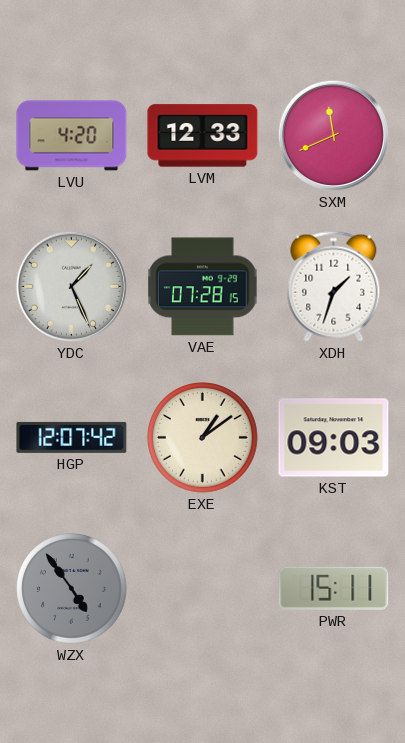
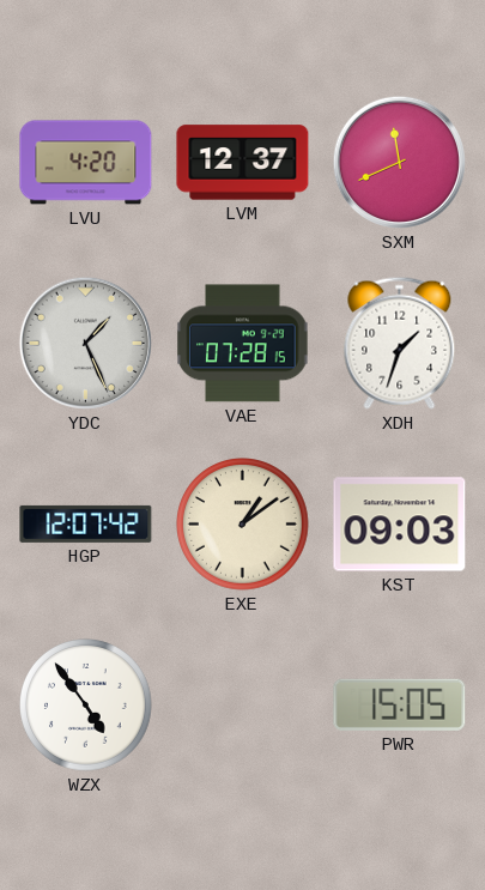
LVM: 12:33 -> 12:37
WZX dial: grey -> white
PWR: 15:11 -> 15:05
